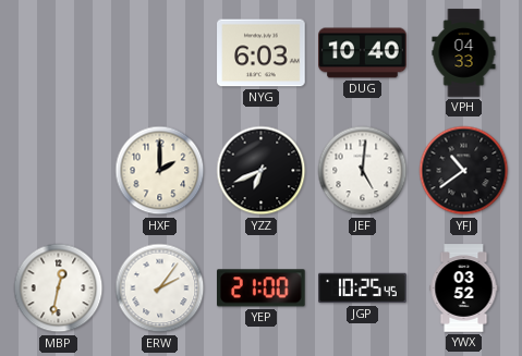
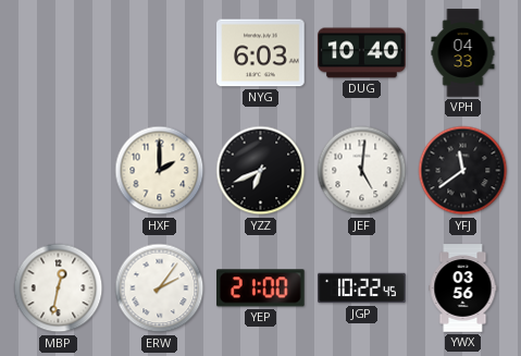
YFJ: 10:39 -> 11:39
JGP: 10:25 -> 10:22
YWX: 03:52 -> 03:56
